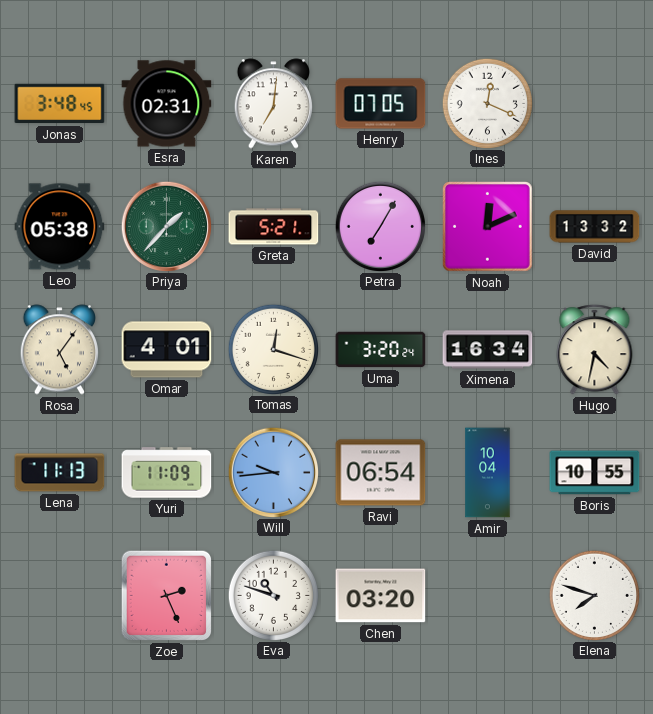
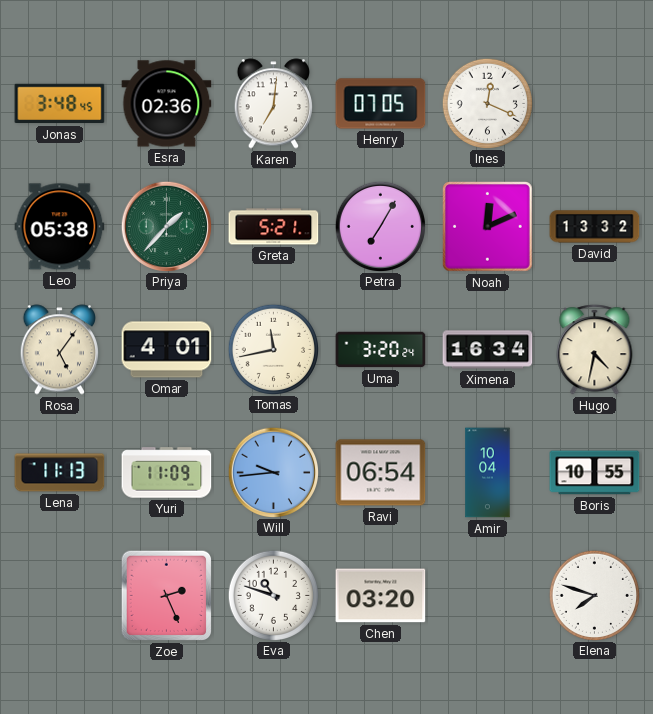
Esra: 02:31 -> 02:36
Tomas: 12:18 -> 11:43
